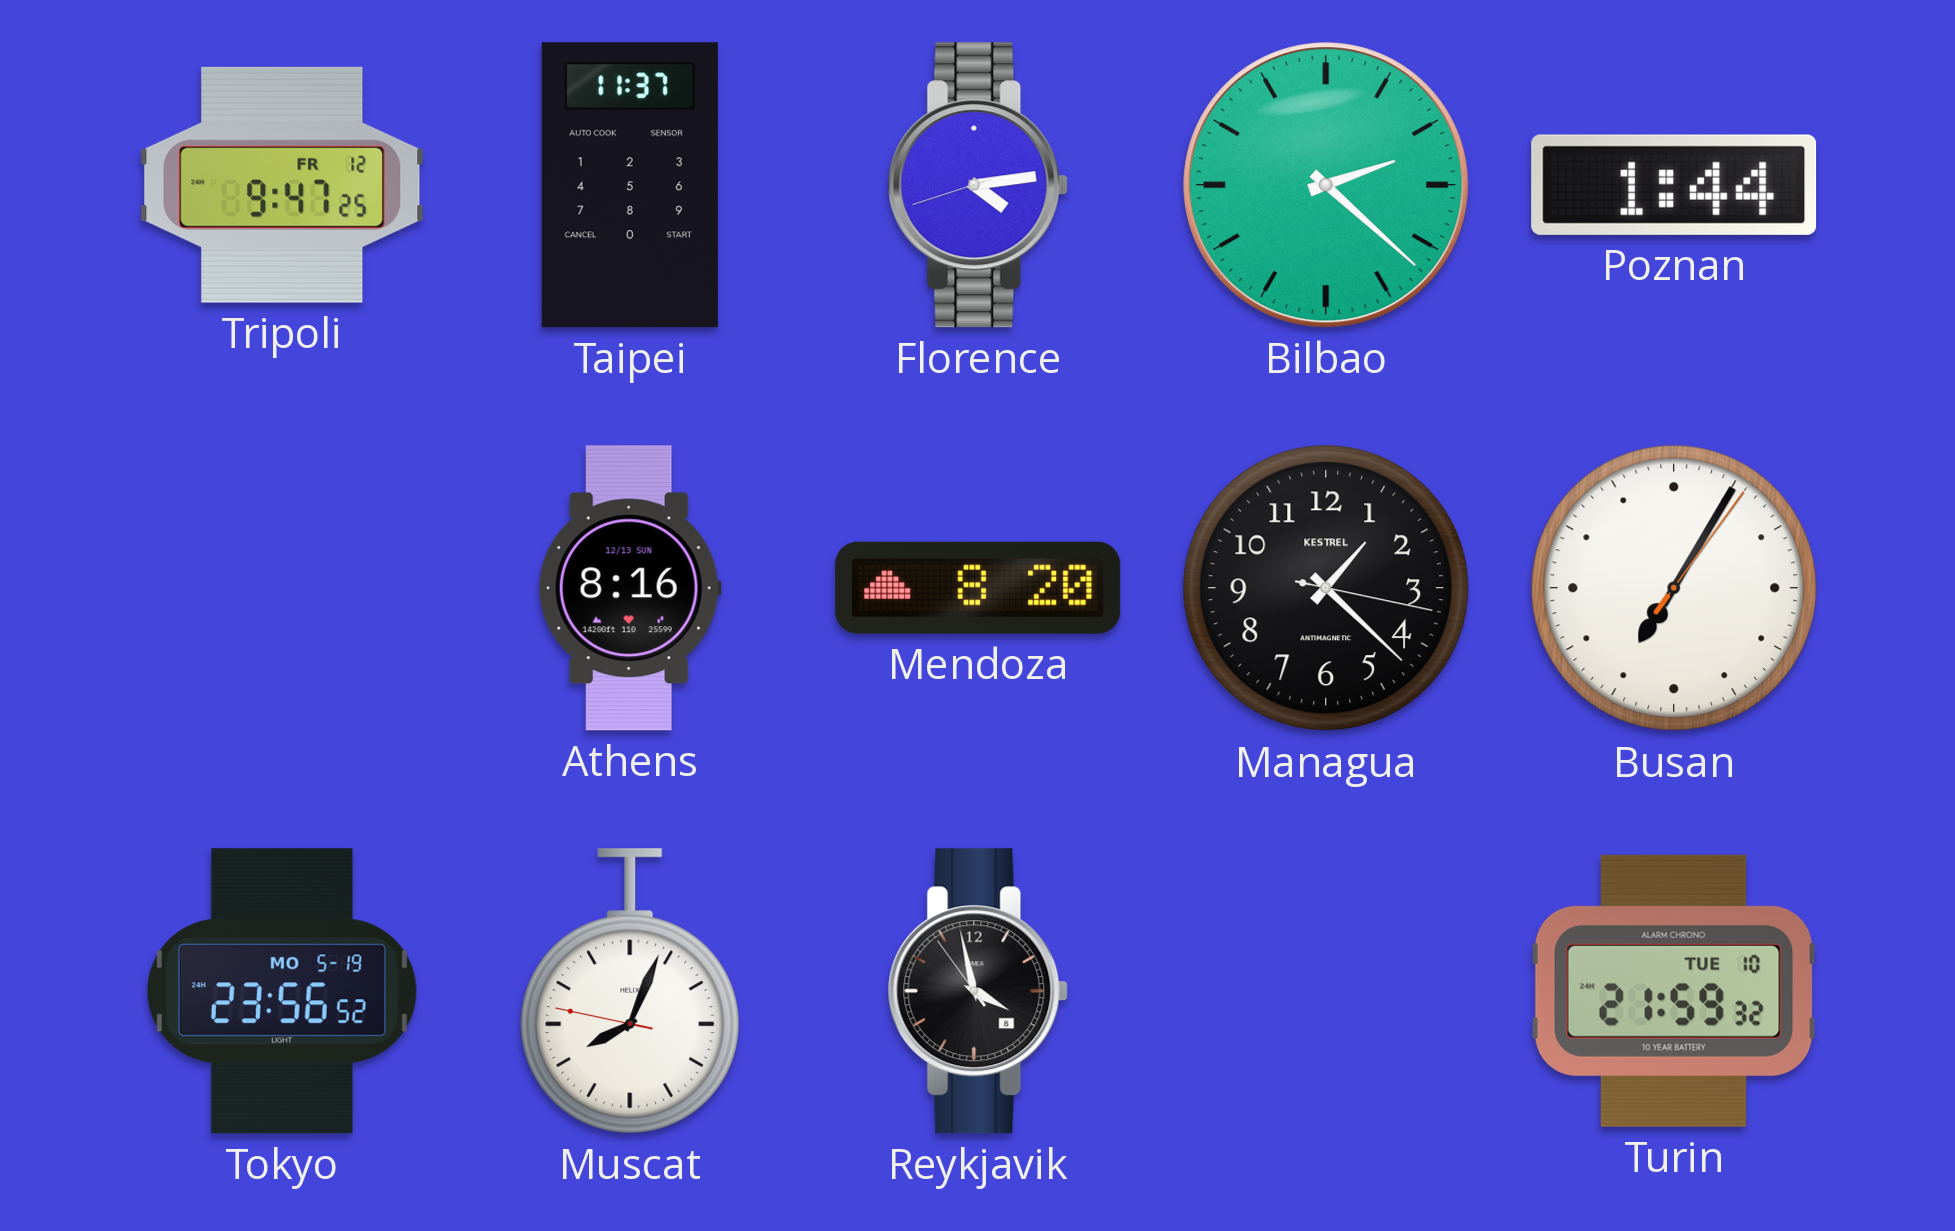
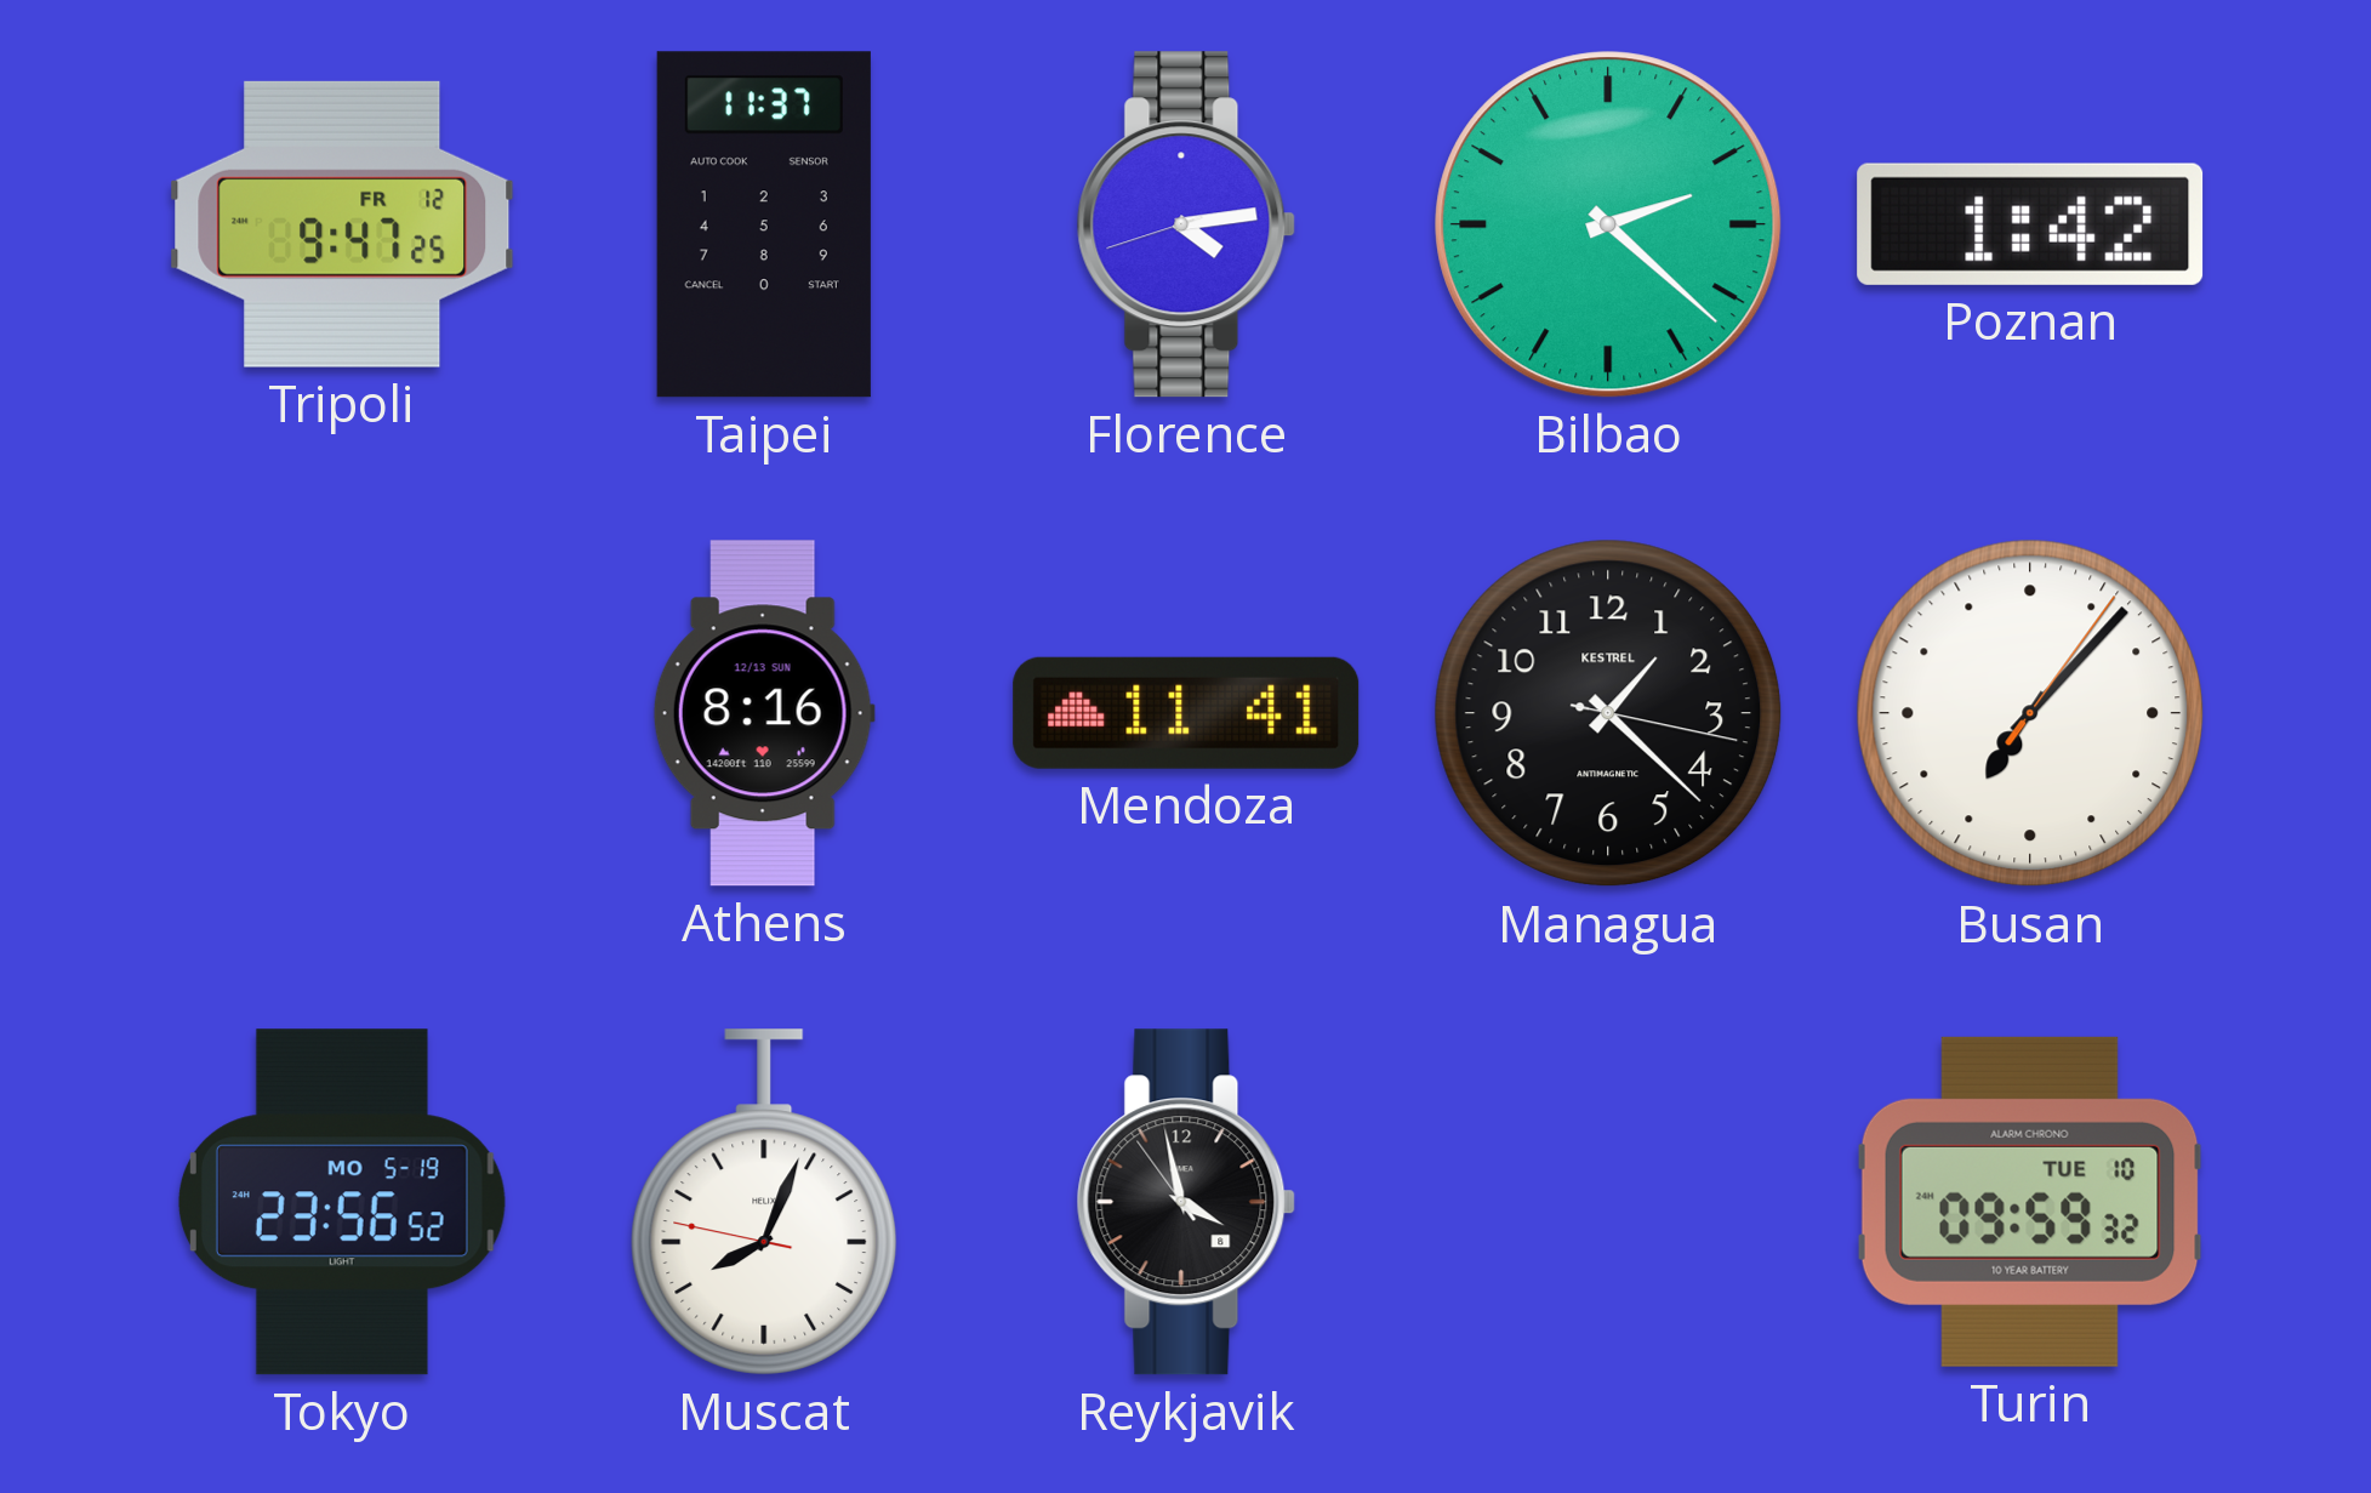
Poznan: 1:44 -> 1:42
Mendoza: 8:20 -> 11:41
Busan: 7:05 -> 7:07
Turin: 21:59 -> 09:59
